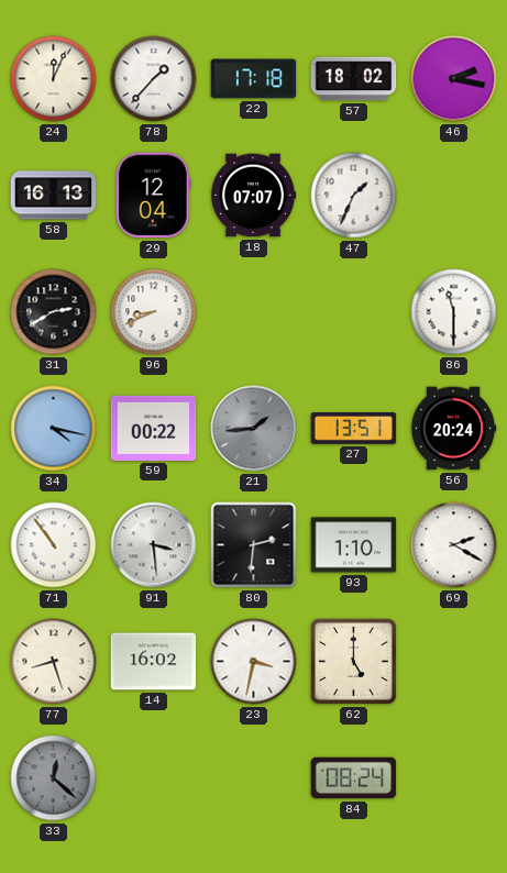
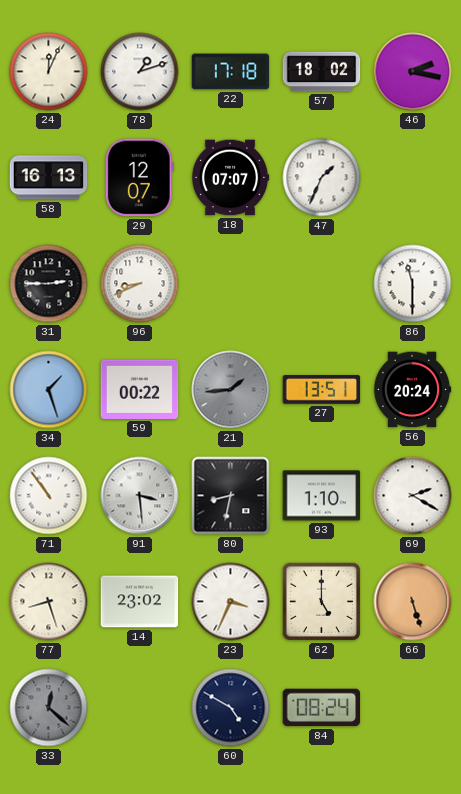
78: 1:37 -> 1:12
29: 12:04 -> 12:07
31: 2:40 -> 2:45
34: 4:17 -> 1:27
80: 2:31 -> 8:32
14: 16:02 -> 23:02
23: 3:32 -> 3:34
66: none -> 5:27
60: none -> 4:50
